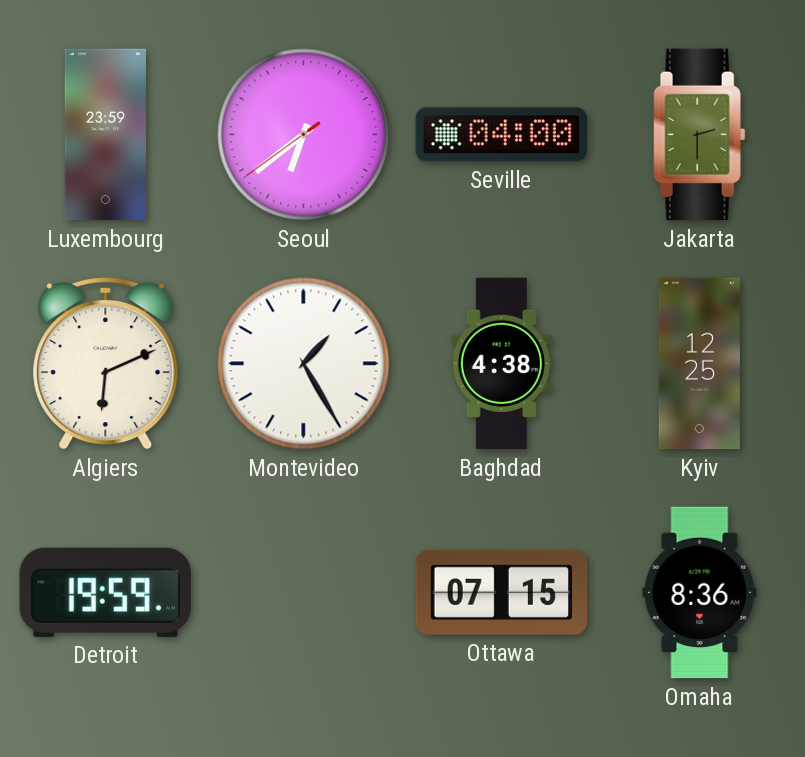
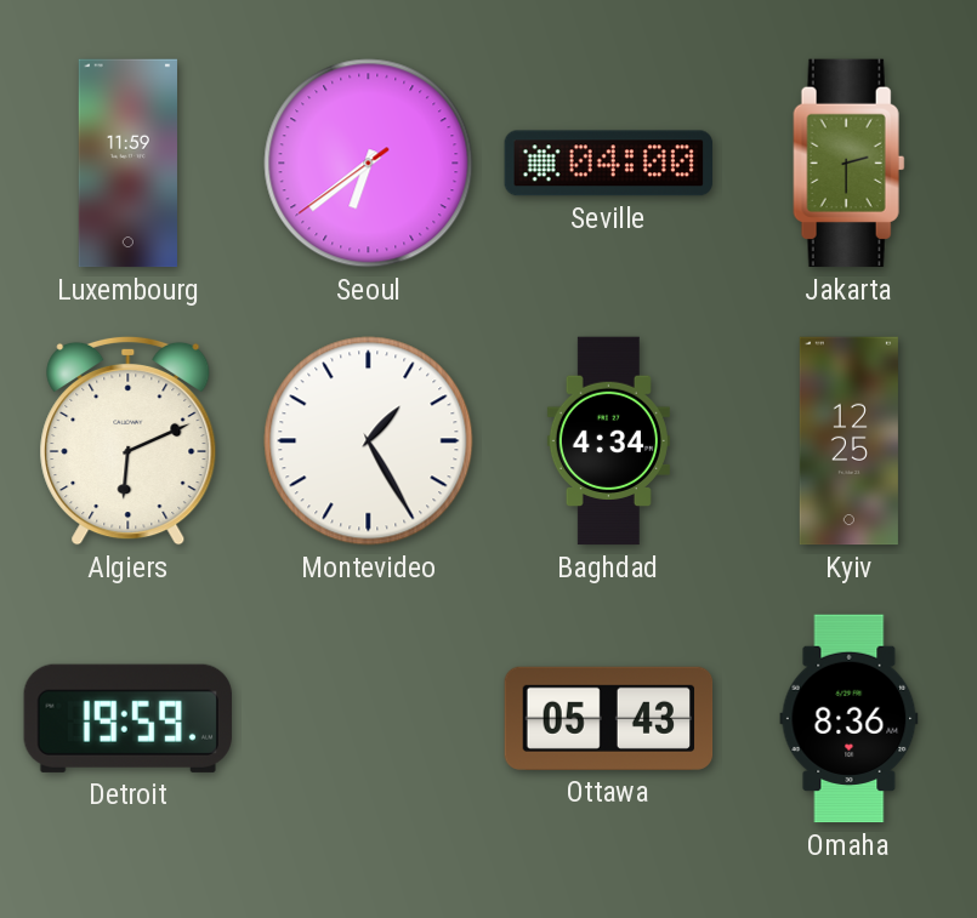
Luxembourg: 23:59 -> 11:59
Baghdad: 4:38 -> 4:34
Ottawa: 07:15 -> 05:43
